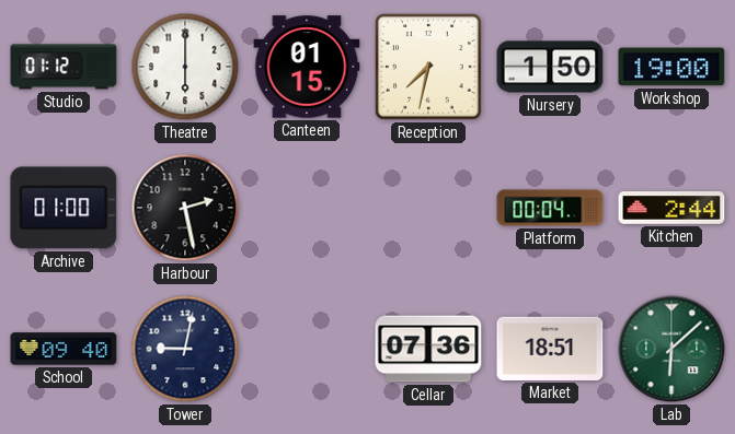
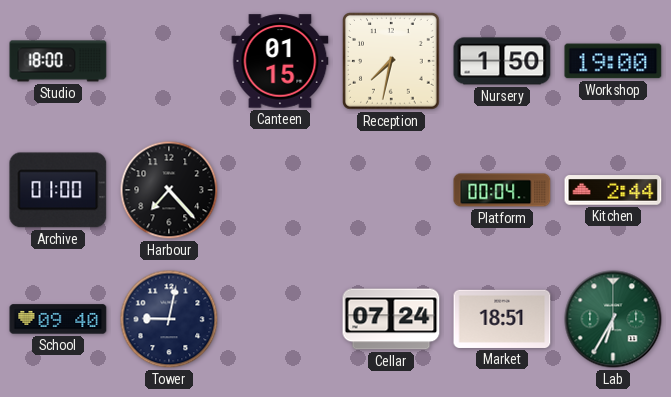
Studio: 01:12 -> 18:00
Theatre: 6:00 -> none
Harbour: 2:28 -> 7:23
Cellar: 07:36 -> 07:24
Lab: 6:08 -> 6:35
